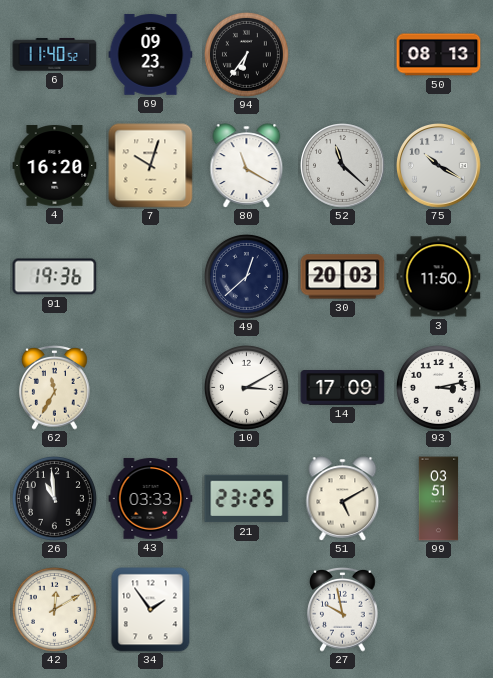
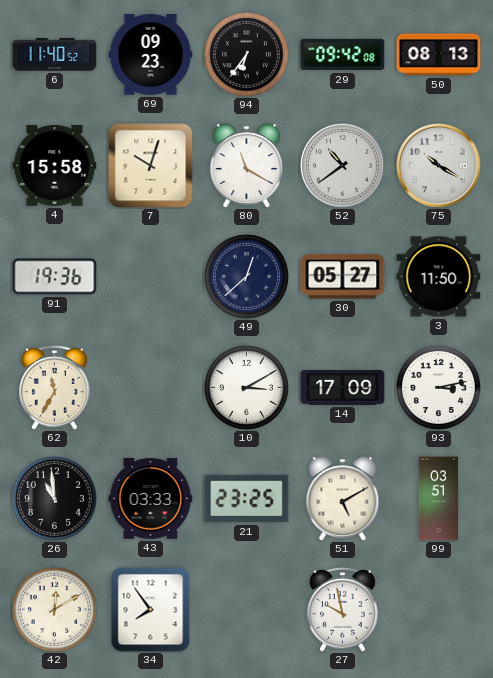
29: none -> 09:42
4: 16:20 -> 15:58
52: 11:22 -> 10:39
30: 20:03 -> 05:27
34: 1:54 -> 7:54
